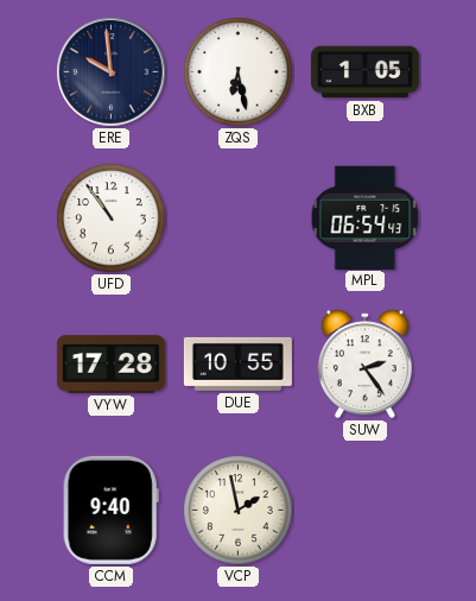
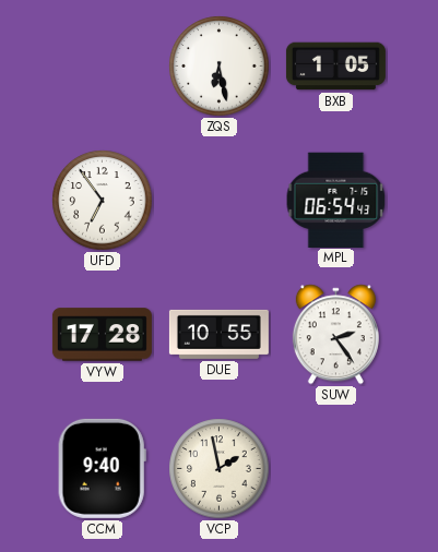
ERE: 9:59 -> none
UFD: 10:54 -> 6:54
